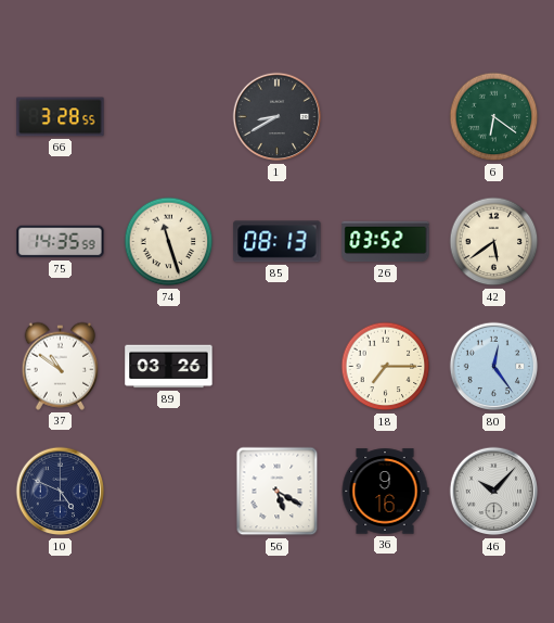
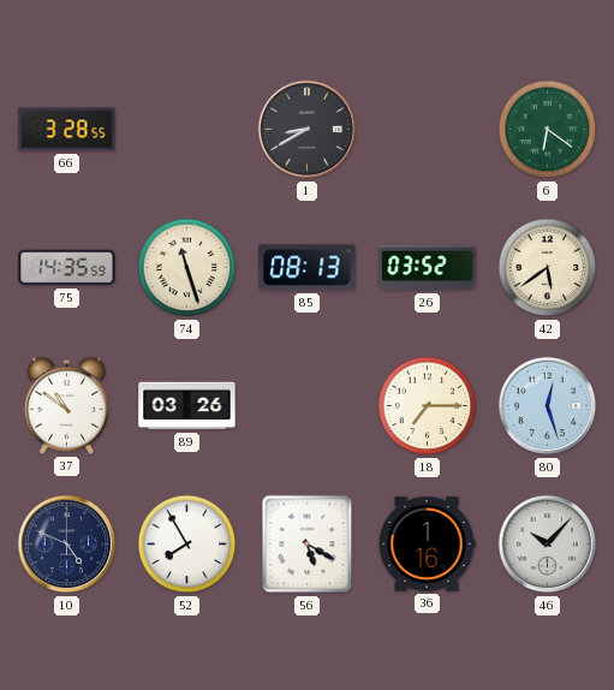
80: 12:24 -> 12:27
52: none -> 7:55
36: 9:16 -> 1:16
